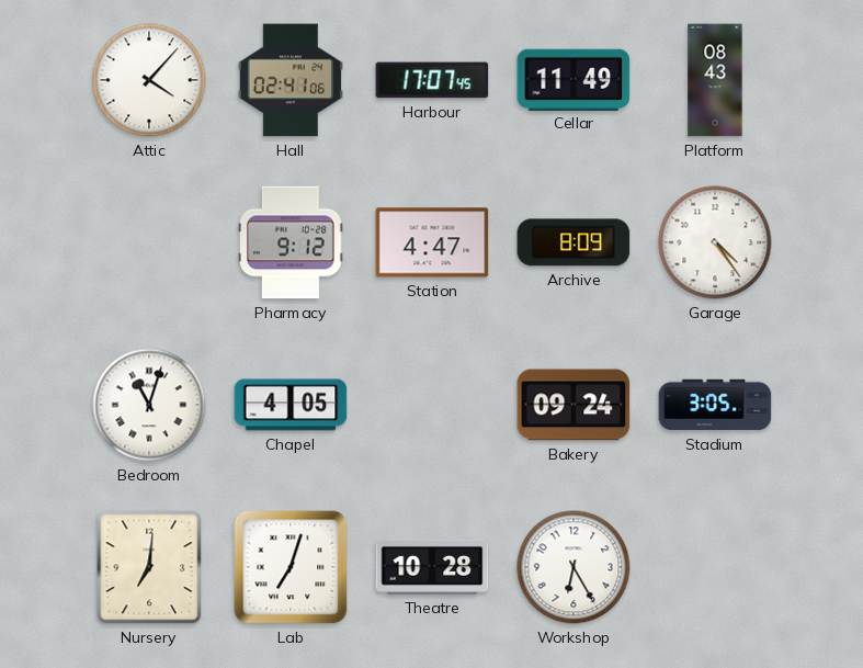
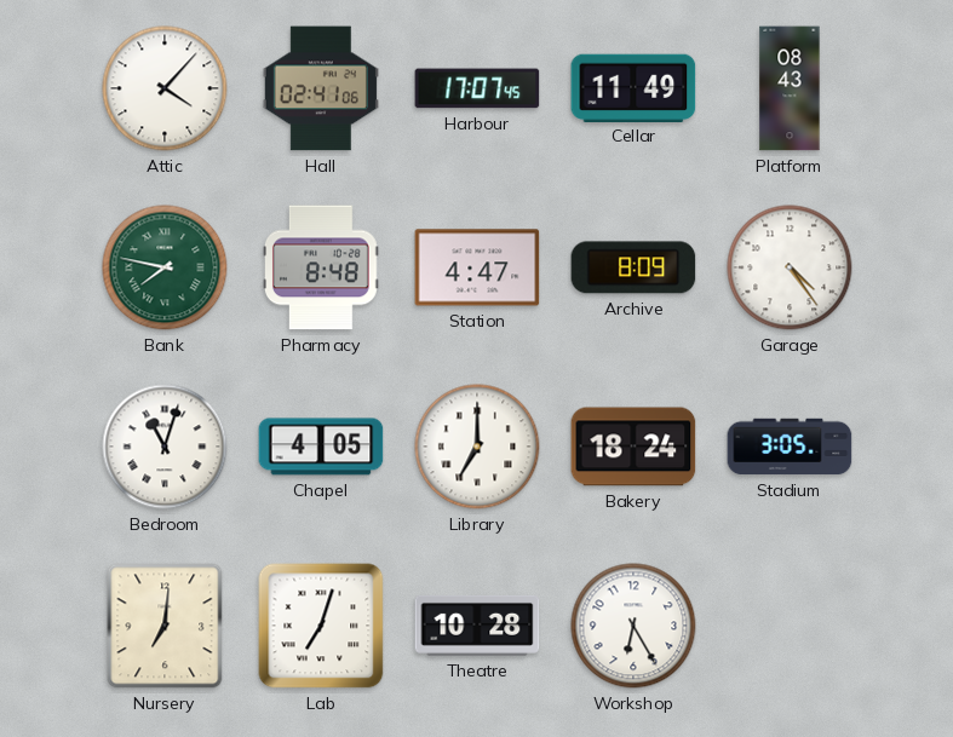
Bank: none -> 7:47
Pharmacy: 9:12 -> 8:48
Library: none -> 7:00
Bakery: 09:24 -> 18:24
